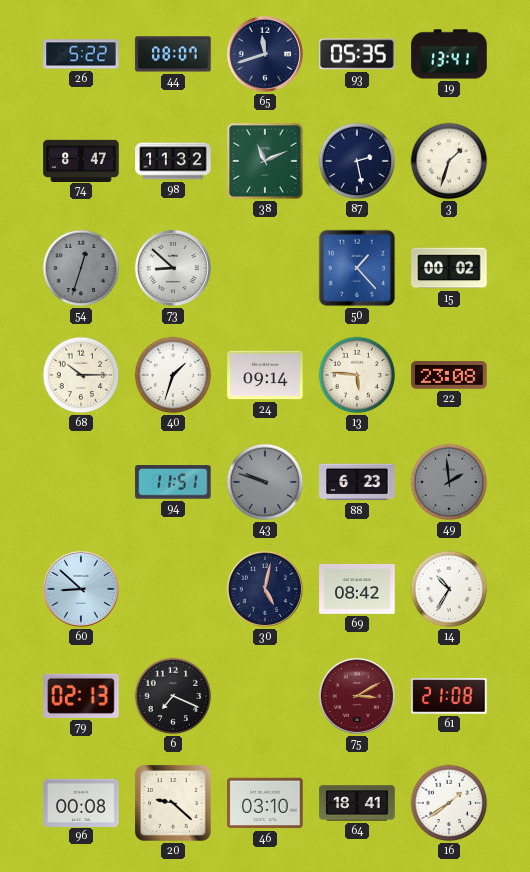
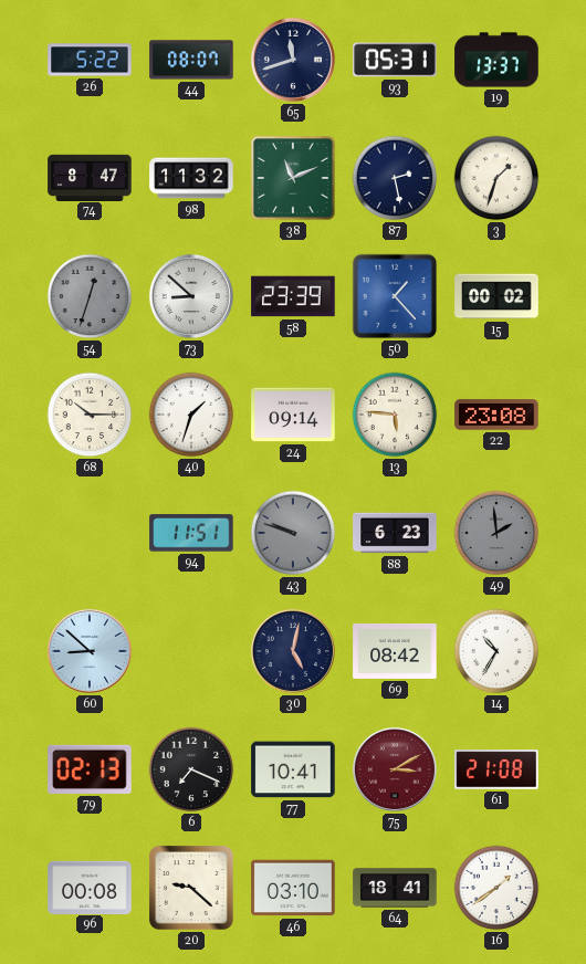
93: 05:35 -> 05:31
19: 13:41 -> 13:37
58: none -> 23:39
77: none -> 10:41
